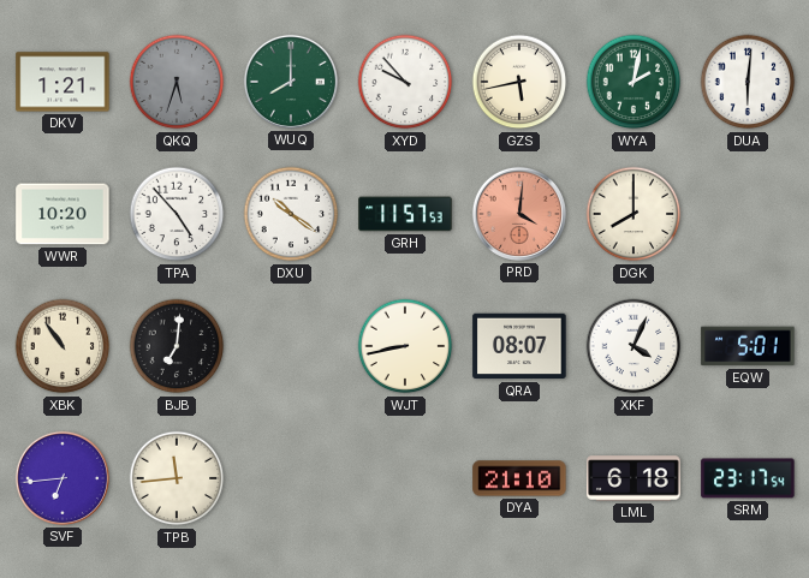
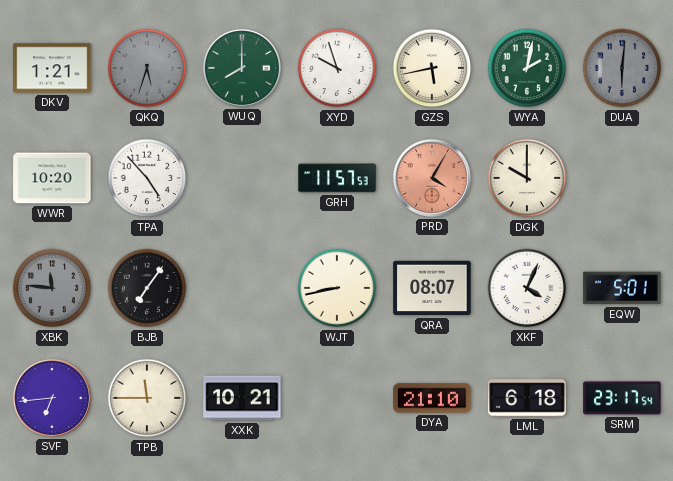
XYD: 9:53 -> 9:57
DUA dial: white -> grey
DXU: 10:21 -> none
PRD: 4:01 -> 4:05
DGK: 8:00 -> 10:00
XBK: 10:54 -> 11:46
XBK dial: cream -> grey
BJB: 7:01 -> 7:06
TPB: 11:44 -> 11:45
XXK: none -> 10:21
